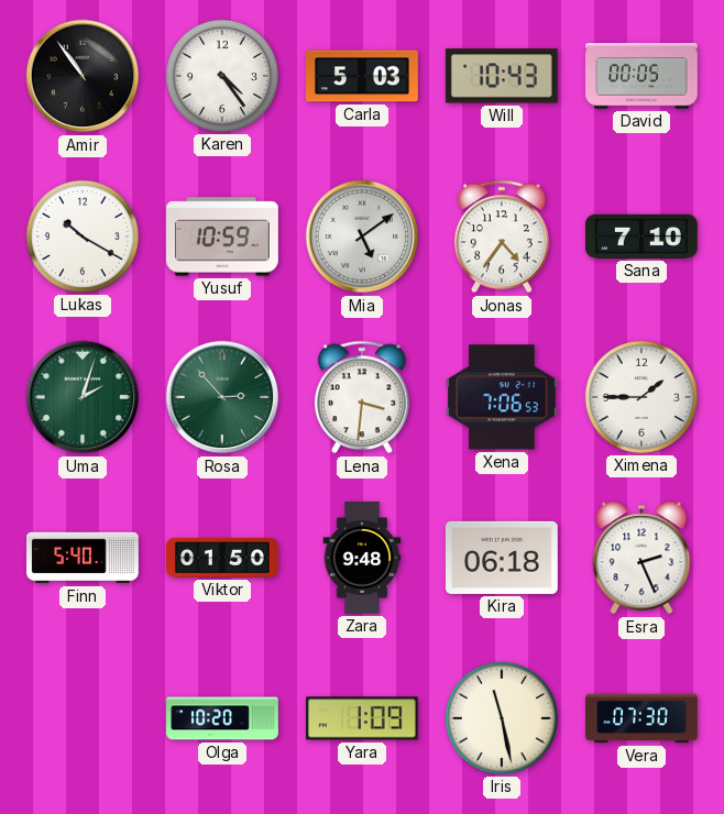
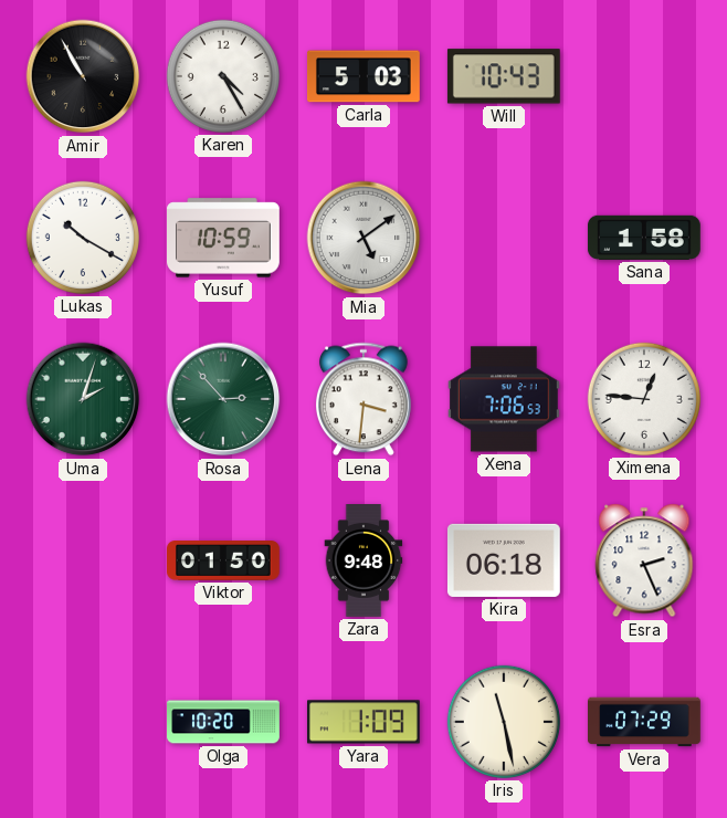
Amir: 10:54 -> 10:55
Karen: 4:24 -> 4:25
David: 00:05 -> none
Jonas: 4:36 -> none
Sana: 7:10 -> 1:58
Ximena: 1:45 -> 12:46
Finn: 5:40 -> none
Vera: 07:30 -> 07:29
